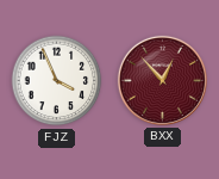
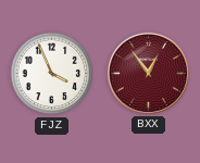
BXX: 12:53 -> 12:54
